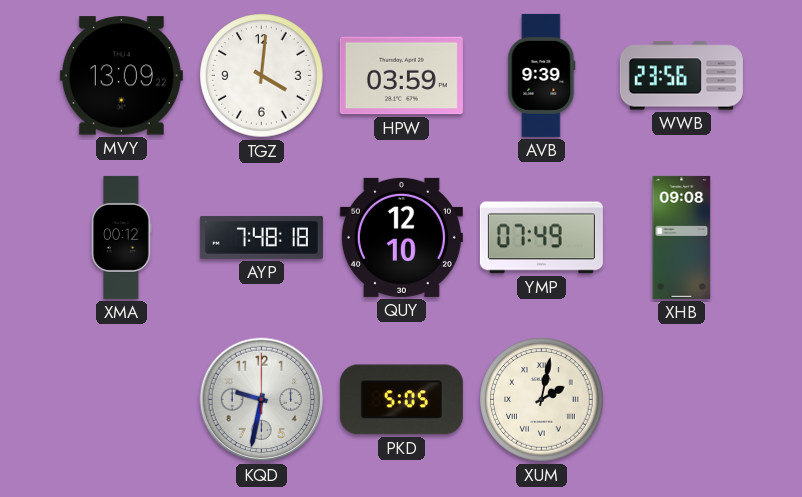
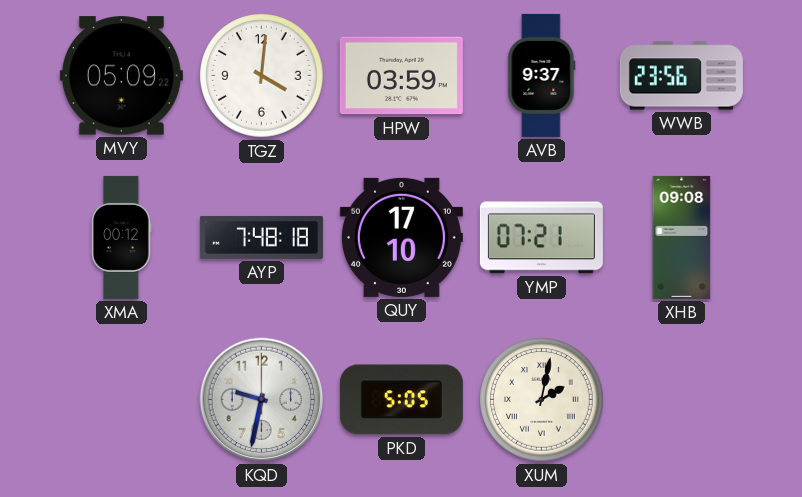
MVY: 13:09 -> 05:09
AVB: 9:39 -> 9:37
QUY: 12:10 -> 17:10
YMP: 07:49 -> 07:21
